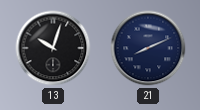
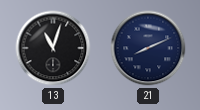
13: 10:03 -> 11:03
